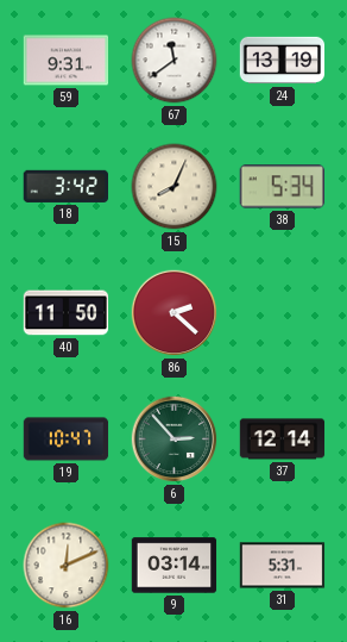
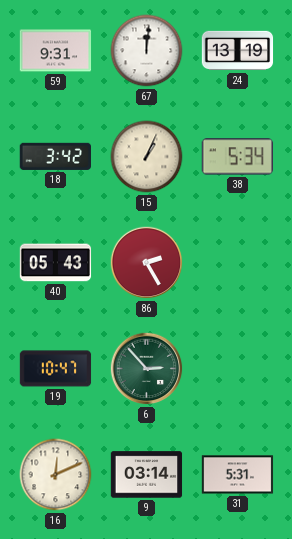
67: 11:39 -> 12:01
15: 8:04 -> 1:04
40: 11:50 -> 05:43
86: 2:22 -> 2:25
37: 12:14 -> none
